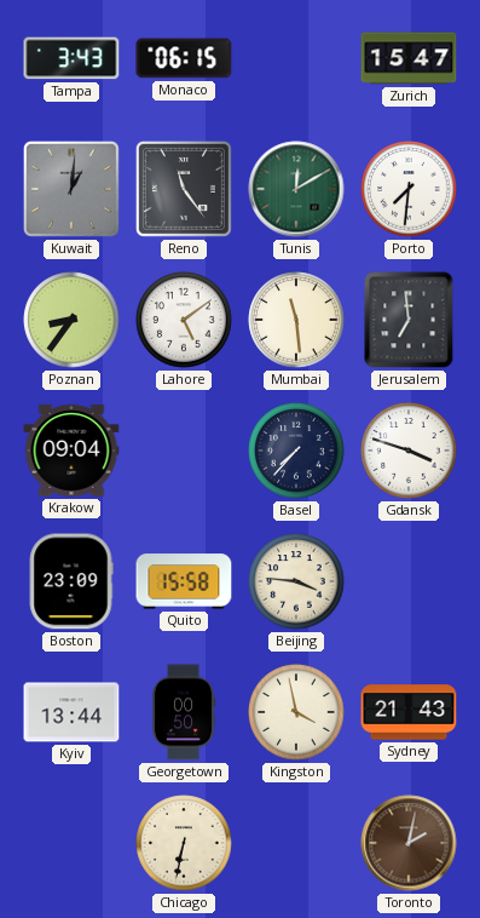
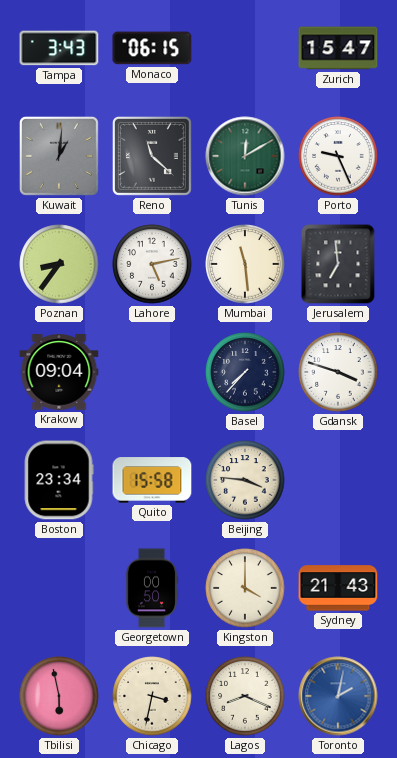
Reno: 11:24 -> 11:22
Porto: 7:31 -> 9:26
Lahore: 5:09 -> 5:13
Boston: 23:09 -> 23:34
Kyiv: 13:44 -> none
Kingston: 3:58 -> 4:00
Tbilisi: none -> 5:58
Chicago: 6:32 -> 3:32
Lagos: none -> 8:19
Toronto dial: brown -> blue
